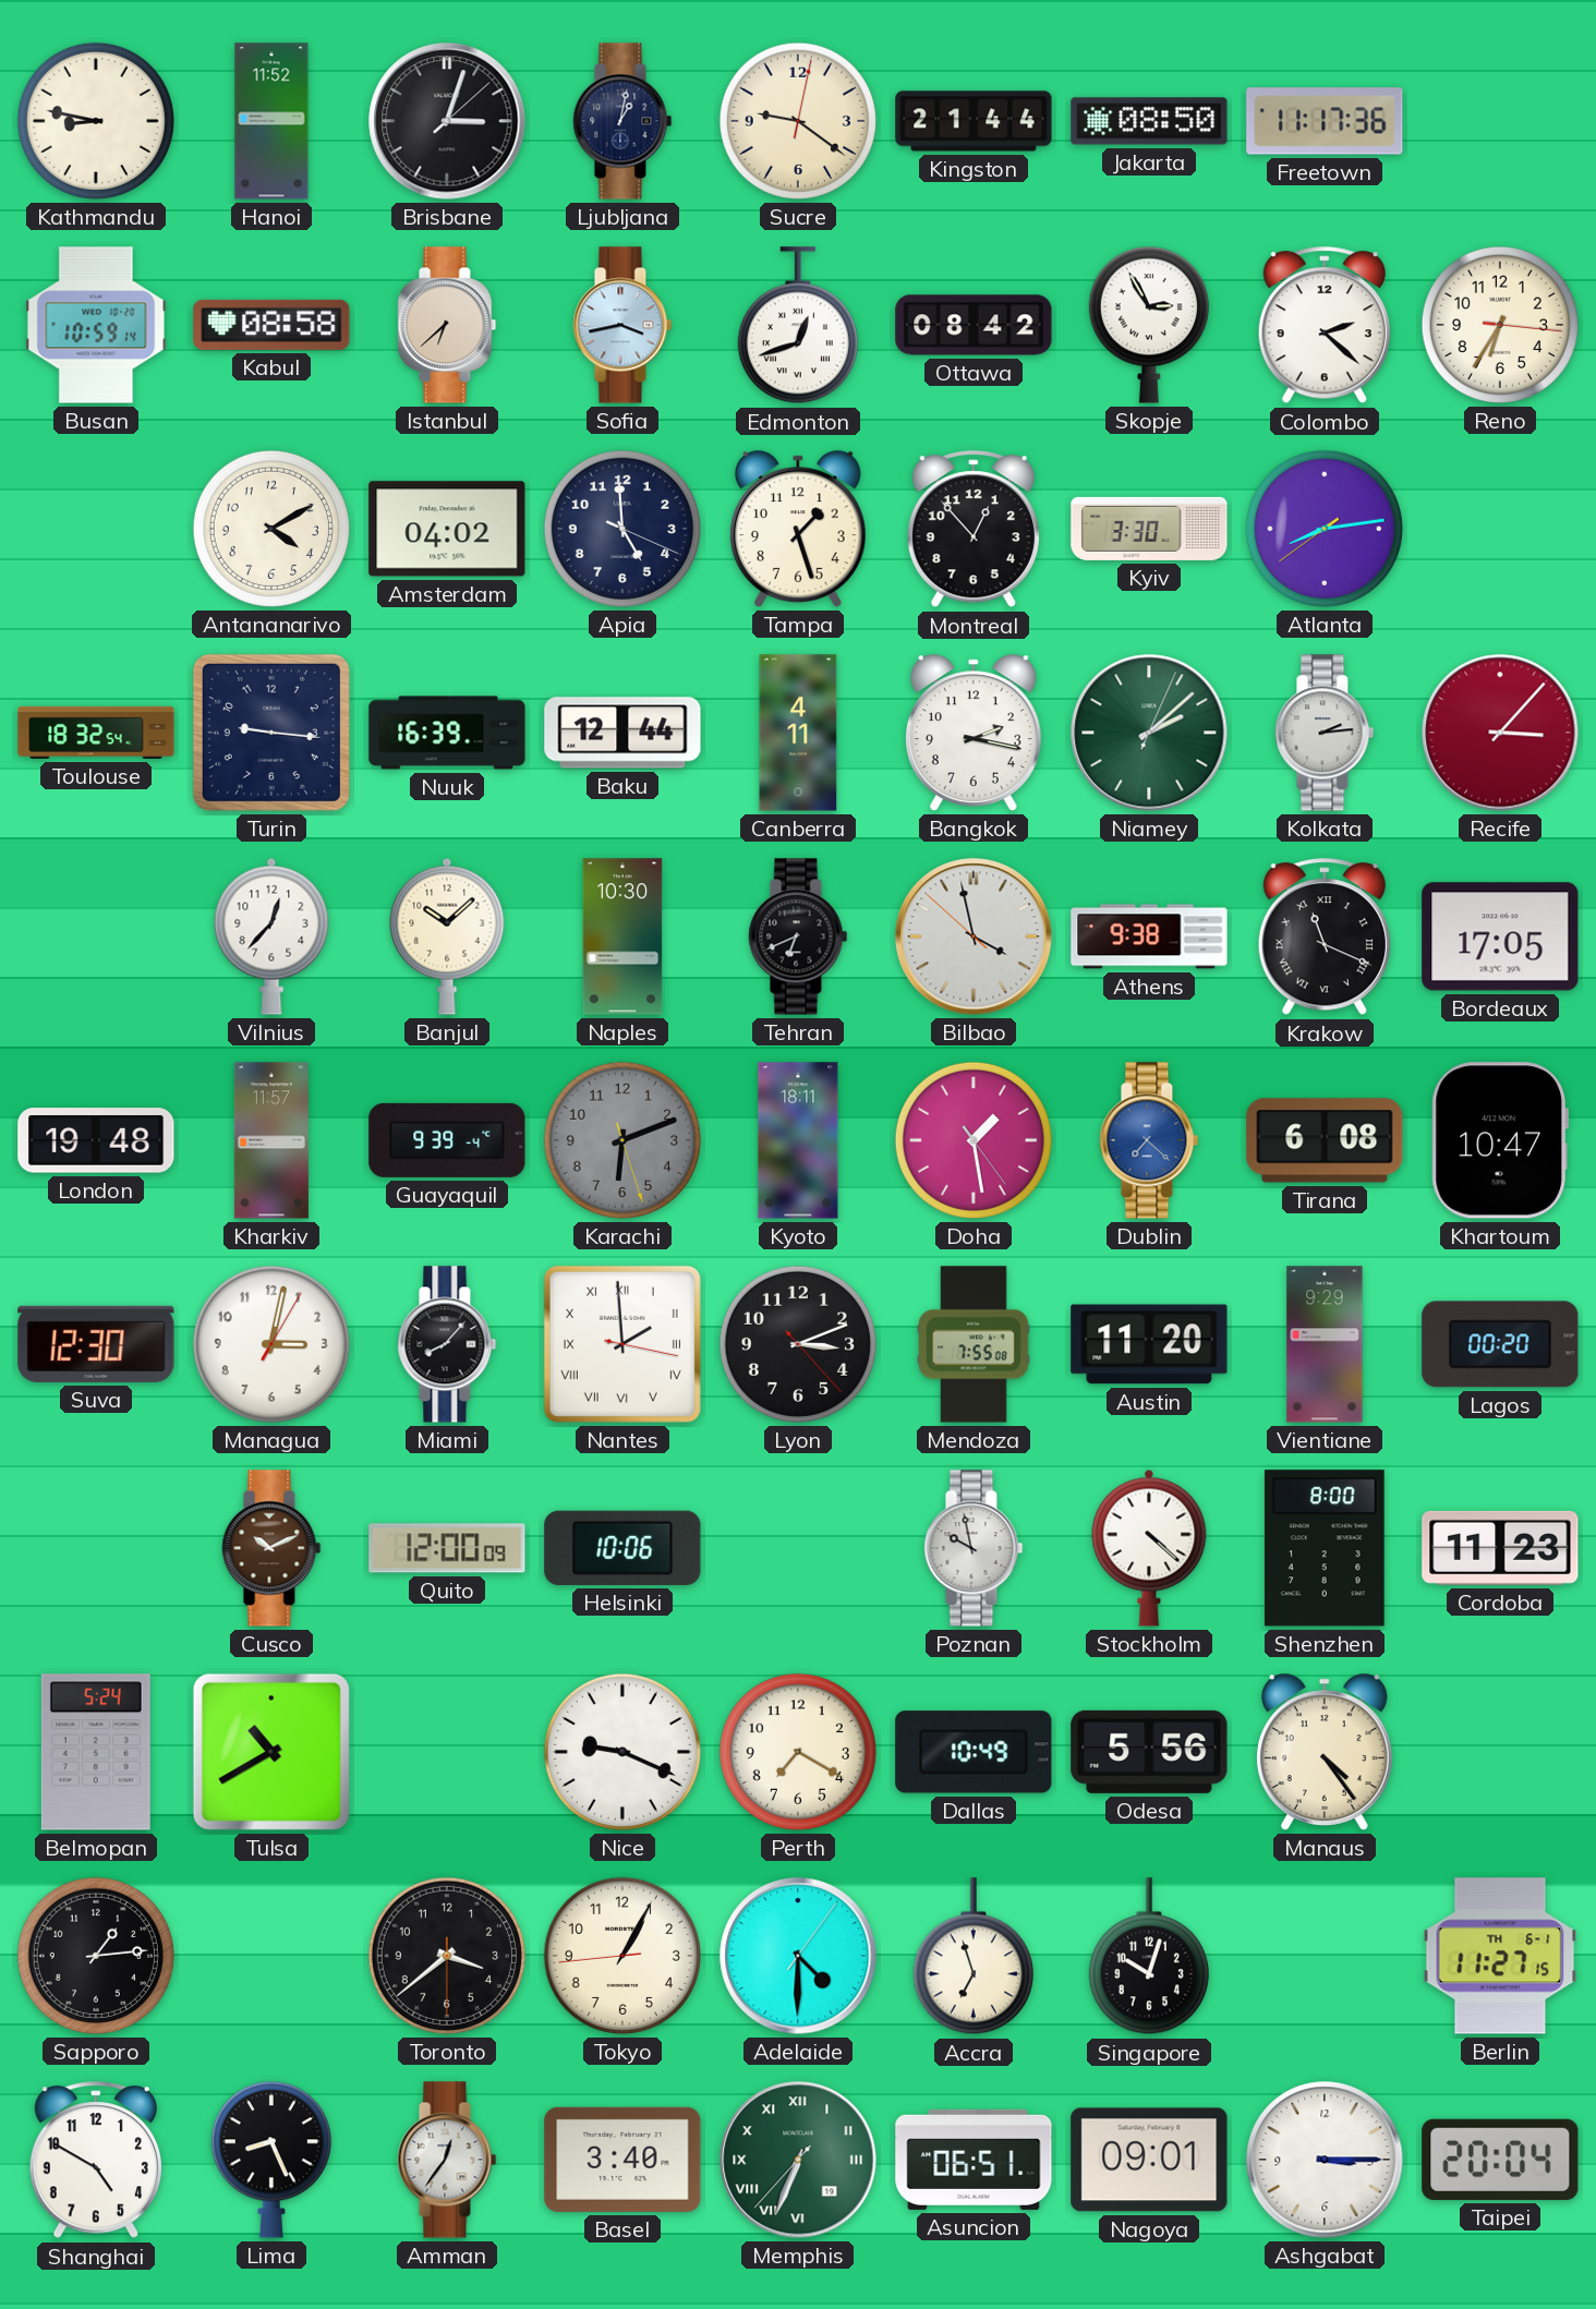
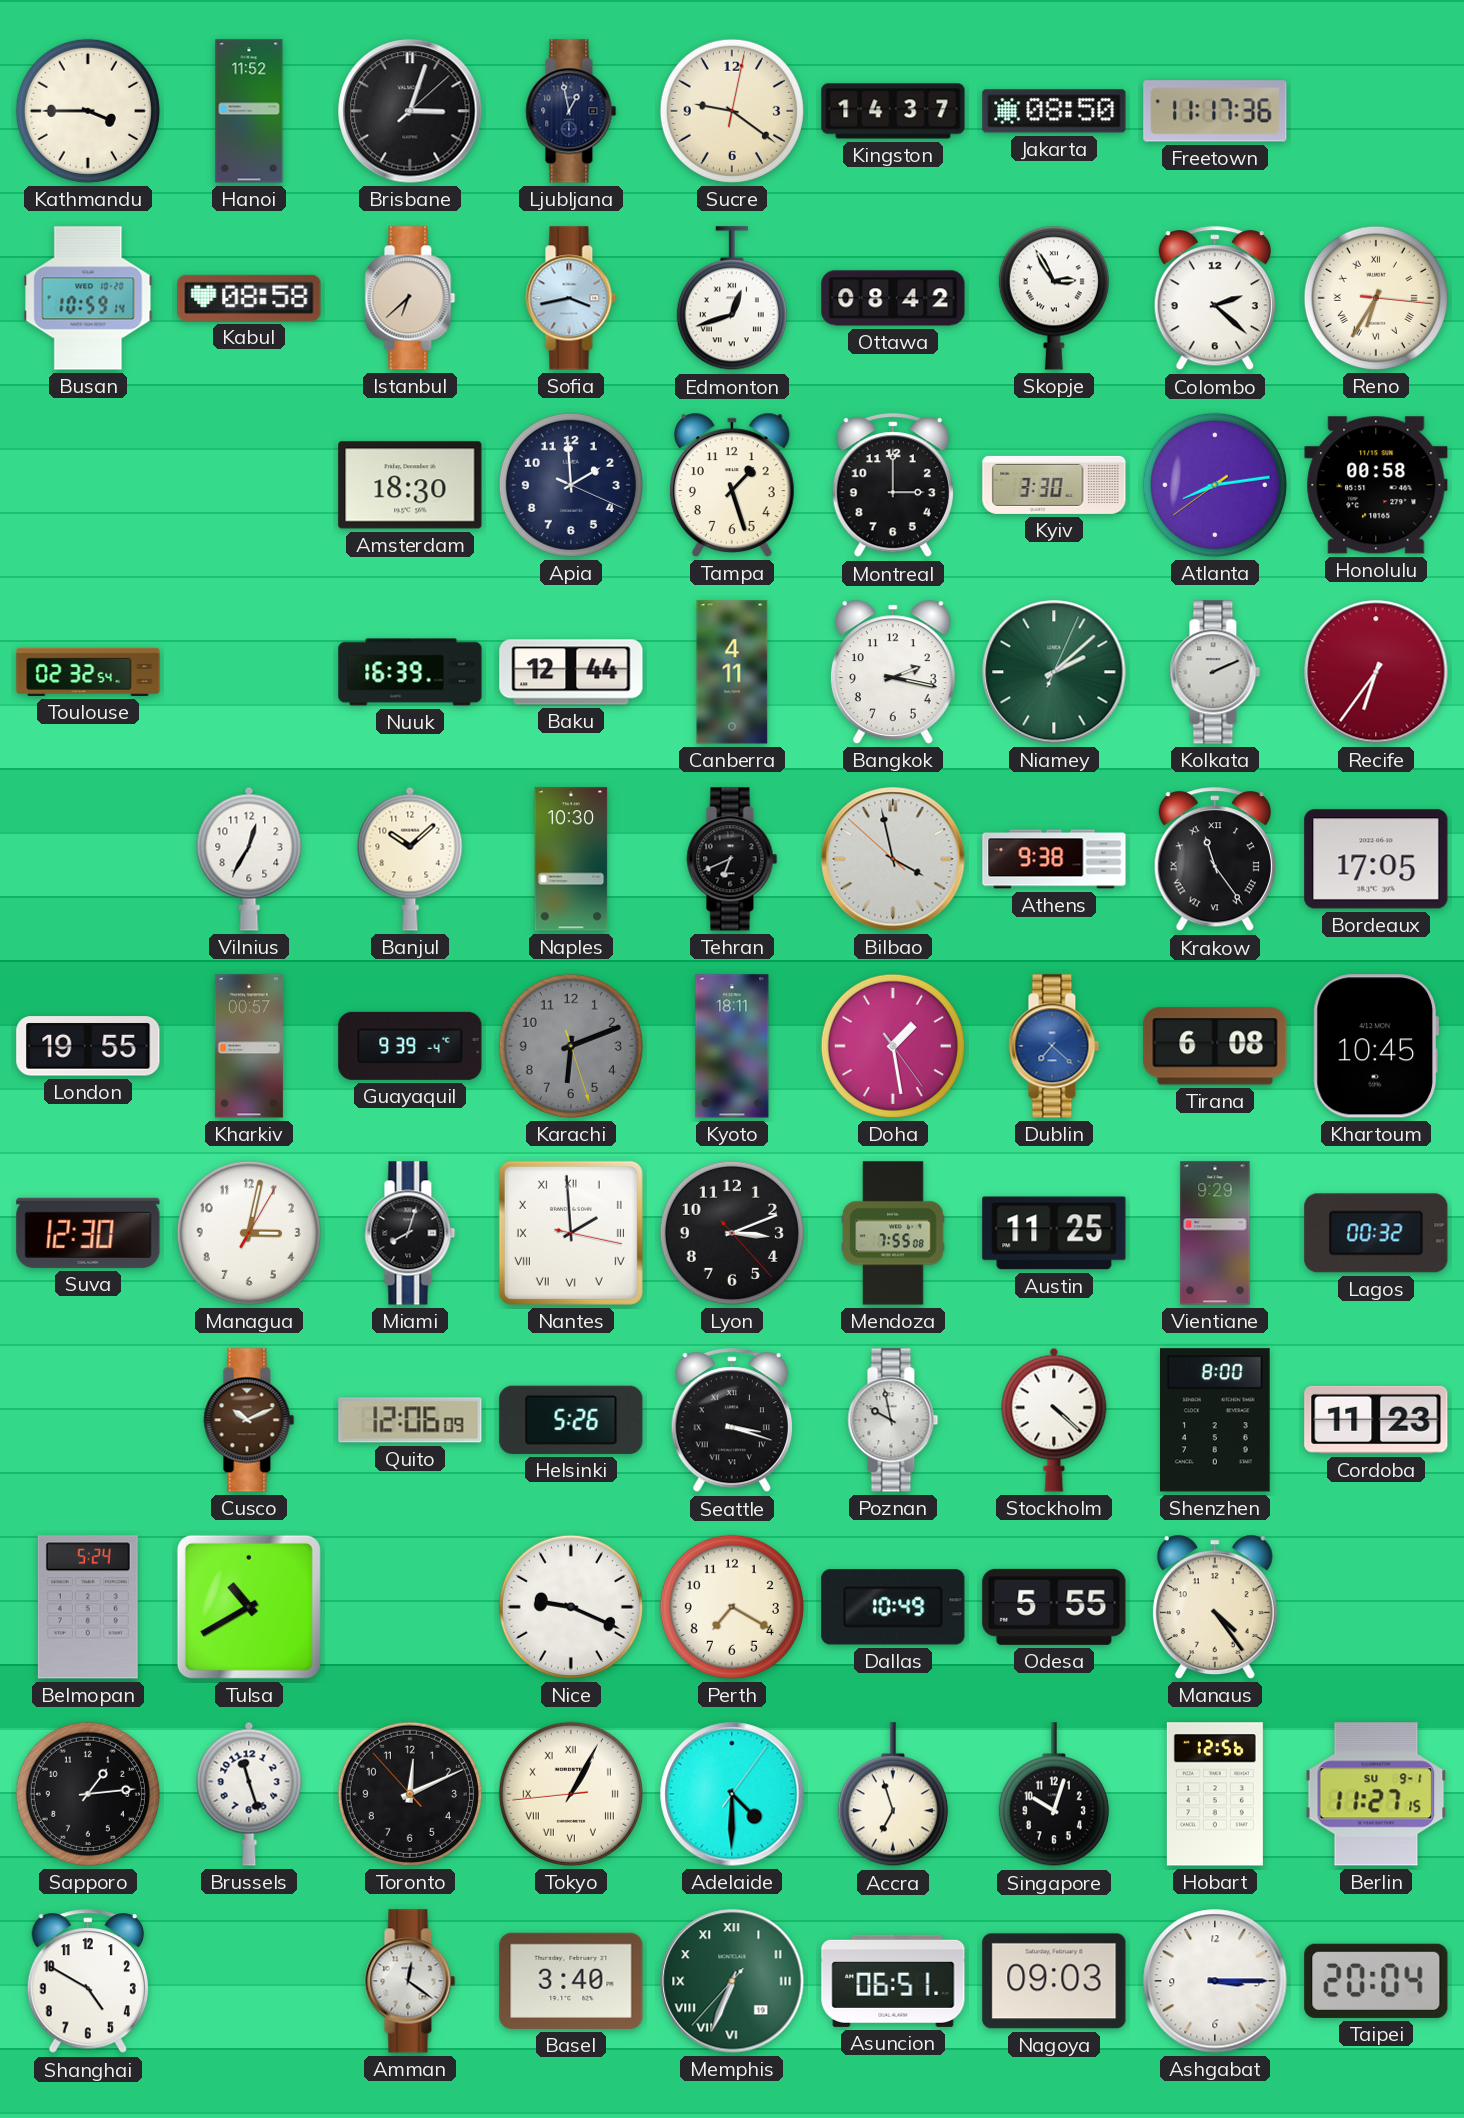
Kathmandu: 8:47 -> 3:45
Ljubljana: 1:02 -> 12:58
Kingston: 21:44 -> 14:37
Reno numerals: Arabic -> Roman
Antananarivo: 4:10 -> none
Amsterdam: 04:02 -> 18:30
Apia: 4:59 -> 1:59
Montreal: 12:53 -> 3:00
Honolulu: none -> 00:58
Toulouse: 18:32 -> 02:32
Turin: 9:16 -> none
Kolkata: 2:14 -> 2:11
Recife: 3:07 -> 6:36
Vilnius: 12:37 -> 12:35
Krakow: 11:19 -> 11:24
London: 19:48 -> 19:55
Kharkiv: 11:57 -> 00:57
Khartoum: 10:47 -> 10:45
Miami: 8:07 -> 8:03
Austin: 11:20 -> 11:25
Lagos: 00:20 -> 00:32
Quito: 12:00 -> 12:06
Helsinki: 10:06 -> 5:26
Seattle: none -> 3:18
Odesa: 5:56 -> 5:55
Brussels: none -> 11:27
Toronto: 3:38 -> 12:10
Tokyo numerals: Arabic -> Roman
Hobart: none -> 12:56
Berlin date: TH 6-1 -> SU 9-1
Lima: 8:26 -> none
Amman: 12:36 -> 12:21
Nagoya: 09:01 -> 09:03
